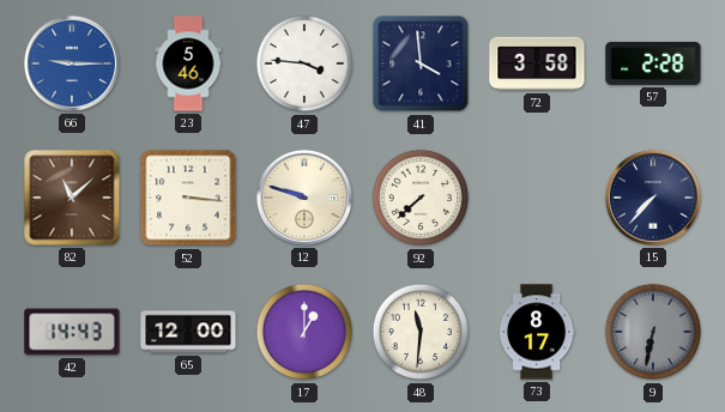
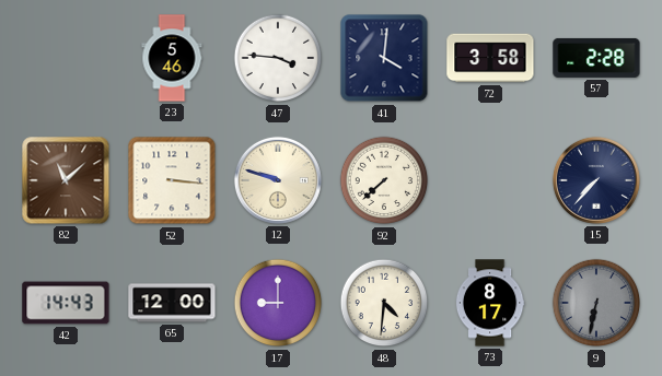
66: 9:15 -> none
41: 3:59 -> 4:01
17: 1:00 -> 9:00
48: 11:31 -> 4:31
